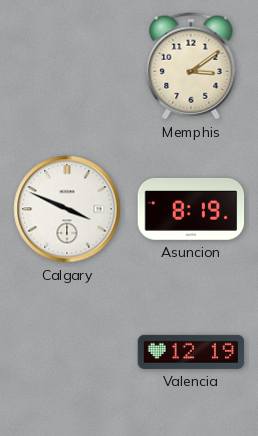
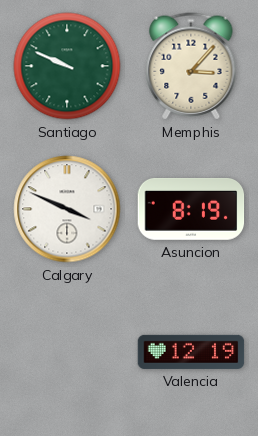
Santiago: none -> 9:49
Memphis: 3:09 -> 3:07
